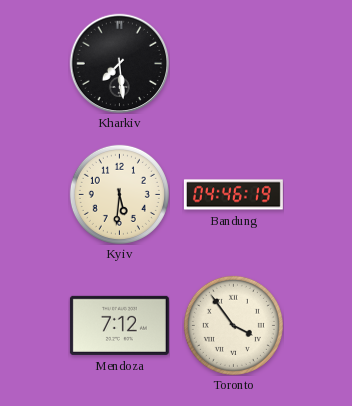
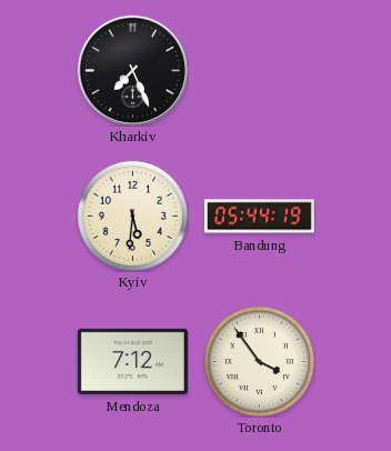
Kharkiv: 7:29 -> 7:26
Bandung: 04:46 -> 05:44
